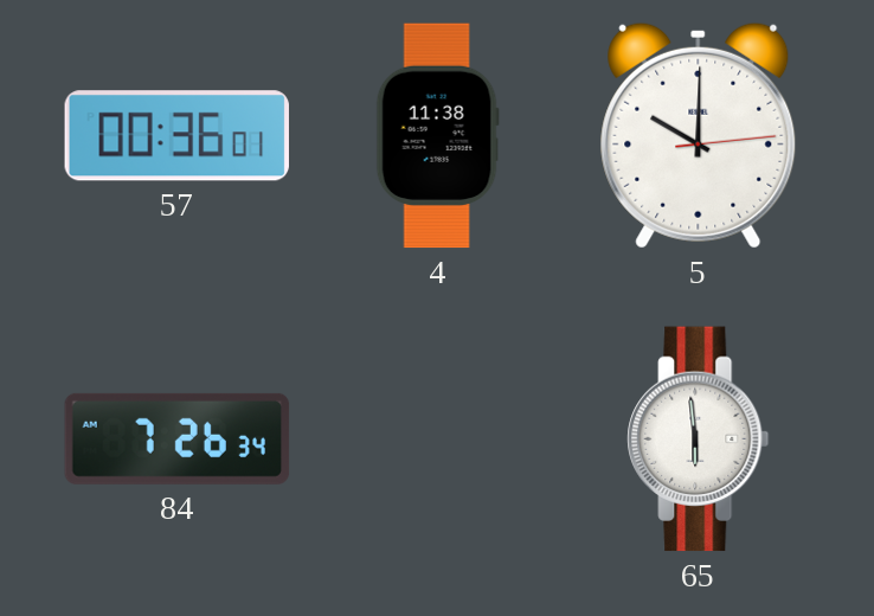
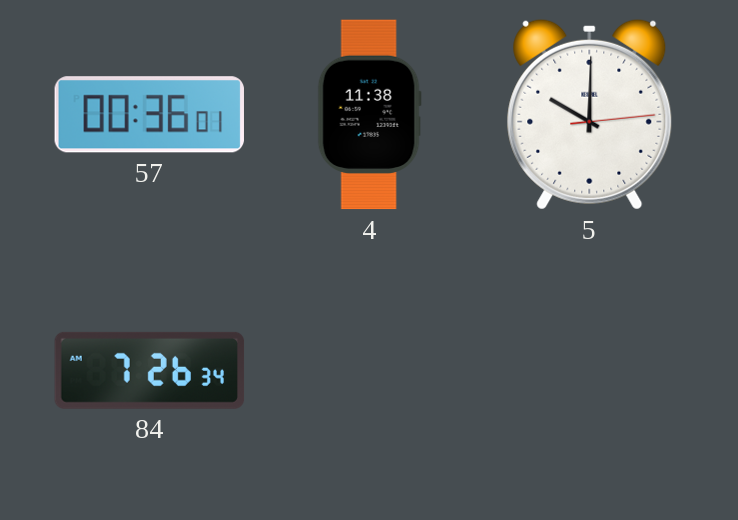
65: 5:59 -> none
